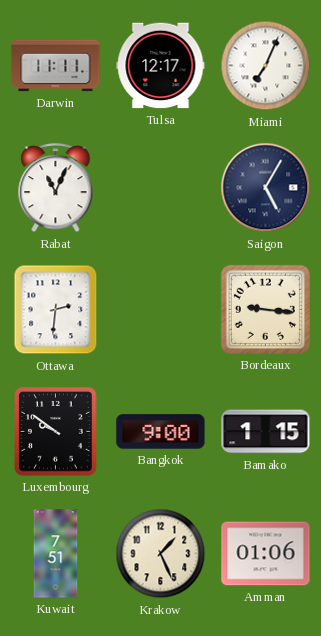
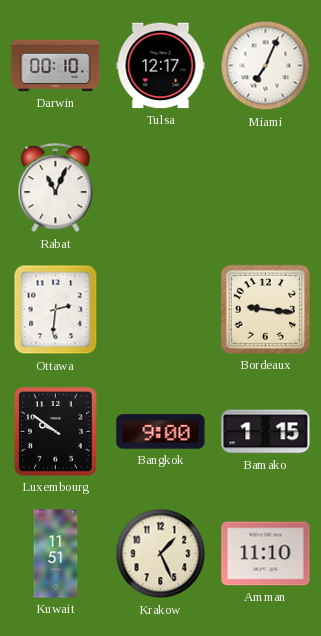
Darwin: 11:11 -> 00:10
Saigon: 5:05 -> none
Kuwait: 7:51 -> 11:51
Amman: 01:06 -> 11:10
